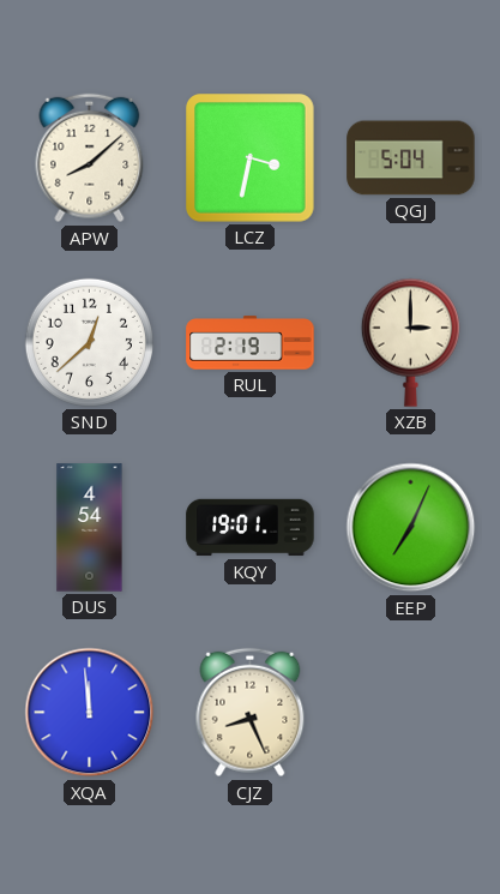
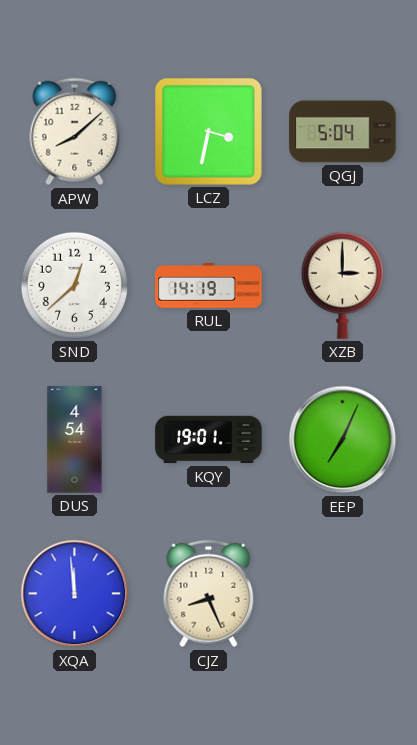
RUL: 2:19 -> 14:19
